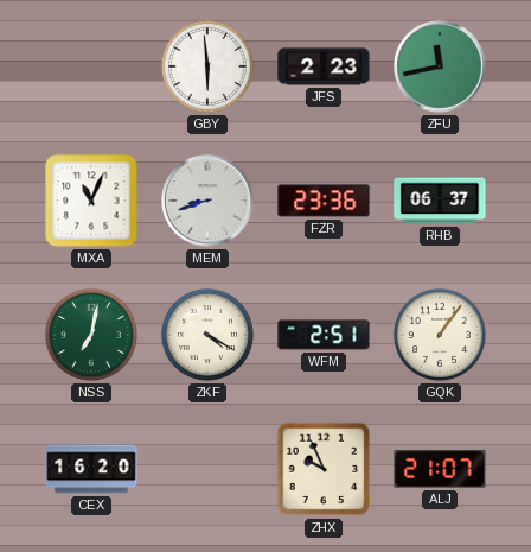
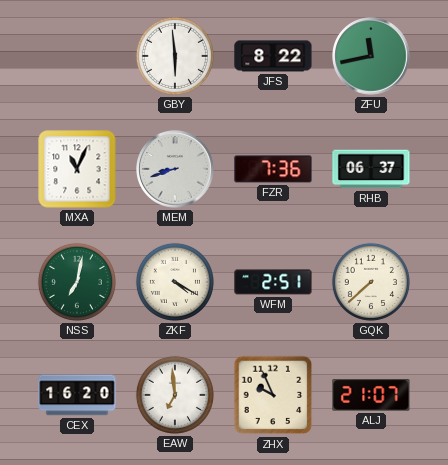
JFS: 2:23 -> 8:22
FZR: 23:36 -> 7:36
GQK: 1:06 -> 7:38
EAW: none -> 6:59
